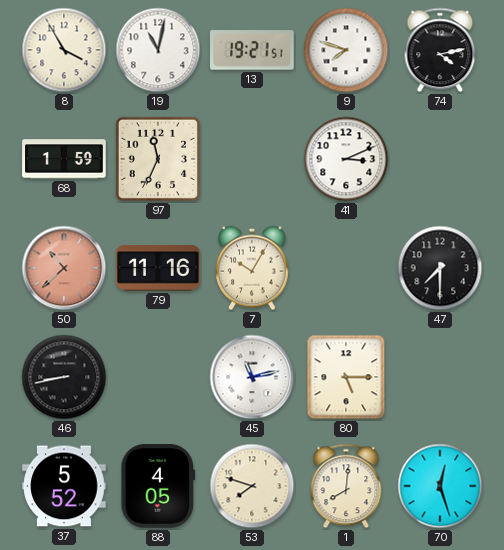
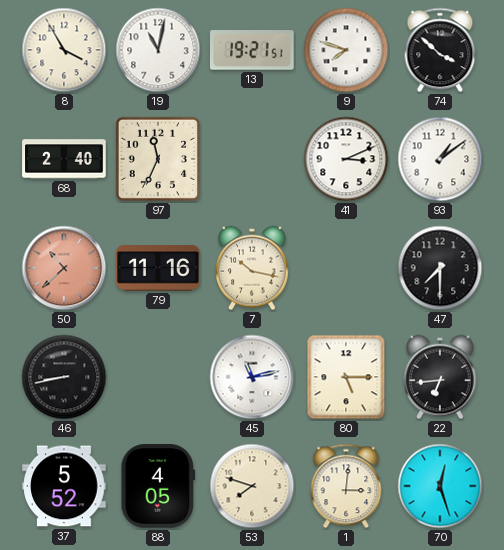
74: 4:13 -> 3:52
68: 1:59 -> 2:40
93: none -> 1:09
7: 10:05 -> 10:17
22: none -> 6:44
1: 8:01 -> 3:01
